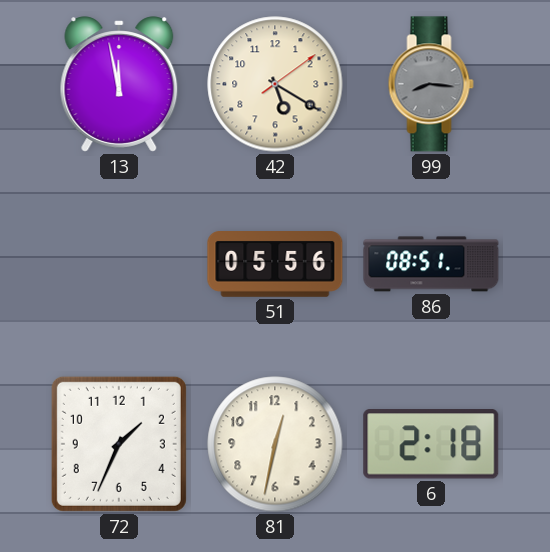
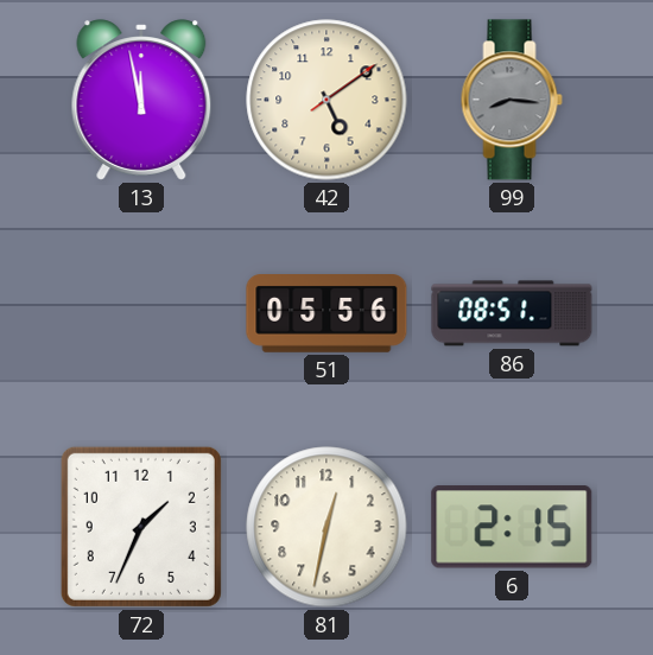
42: 5:20 -> 5:09
6: 2:18 -> 2:15
